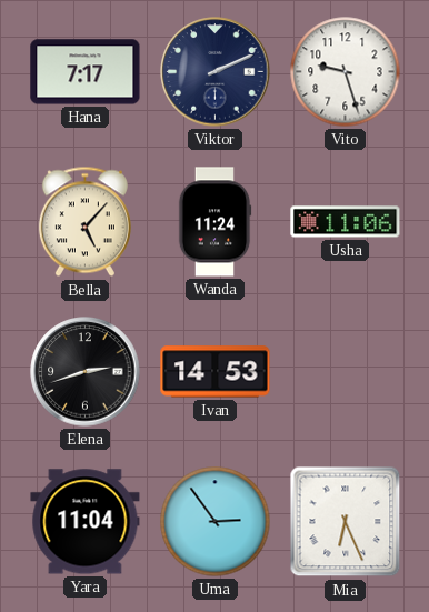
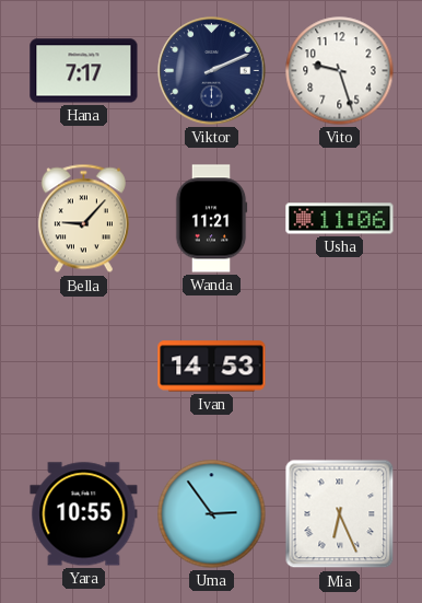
Bella: 5:07 -> 9:07
Wanda: 11:24 -> 11:21
Elena: 2:42 -> none
Yara: 11:04 -> 10:55
